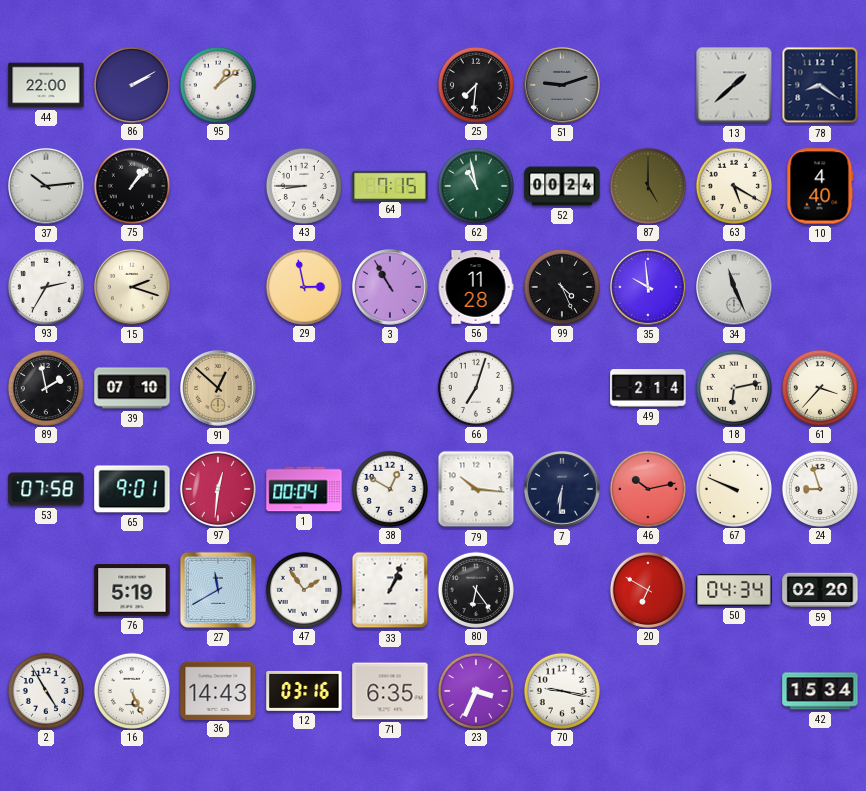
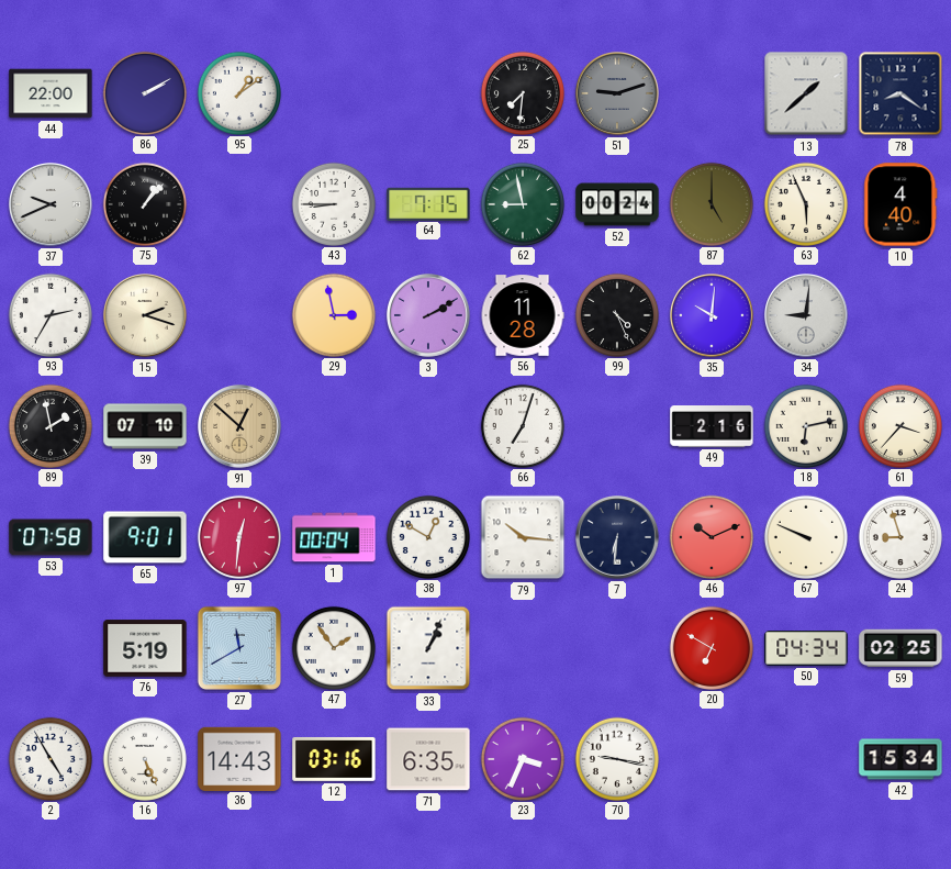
37: 10:14 -> 9:41
62: 10:58 -> 8:58
63: 5:20 -> 5:56
3: 10:55 -> 2:10
35: 9:59 -> 10:01
34: 11:26 -> 9:01
49: 2:14 -> 2:16
46: 10:13 -> 10:11
80: 6:24 -> none
59: 02:20 -> 02:25
